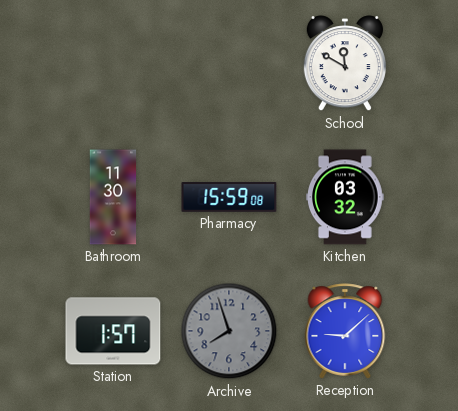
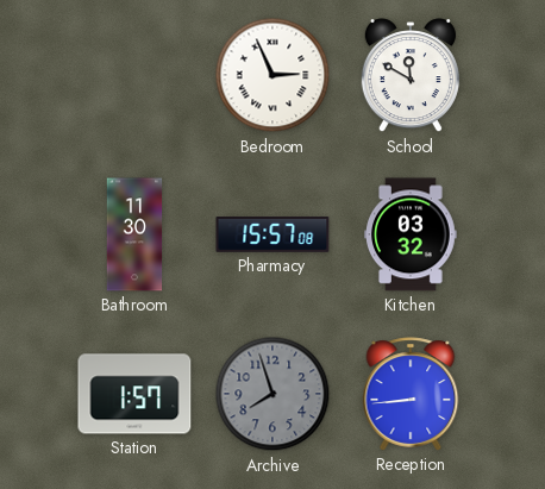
Bedroom: none -> 2:56
Pharmacy: 15:59 -> 15:57
Reception: 9:08 -> 8:44
